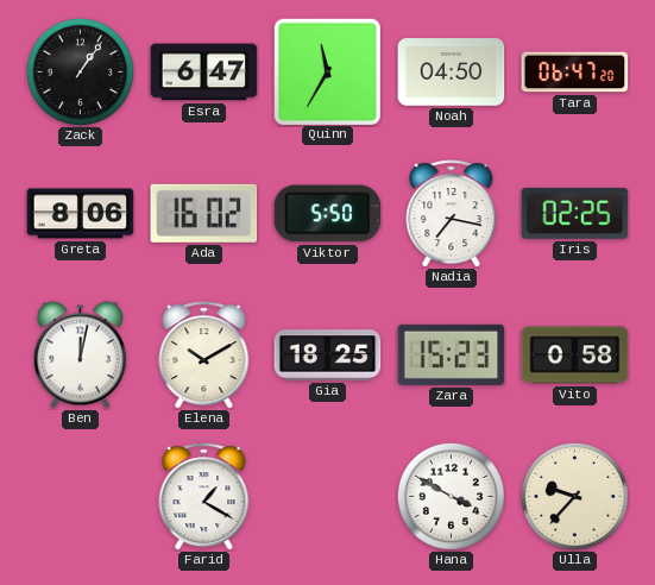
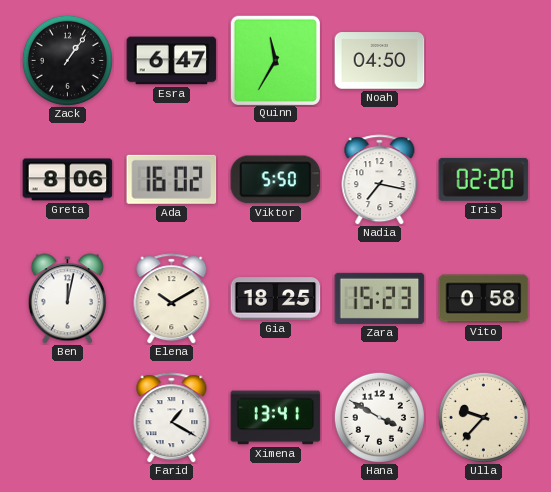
Tara: 06:47 -> none
Iris: 02:25 -> 02:20
Ximena: none -> 13:41
